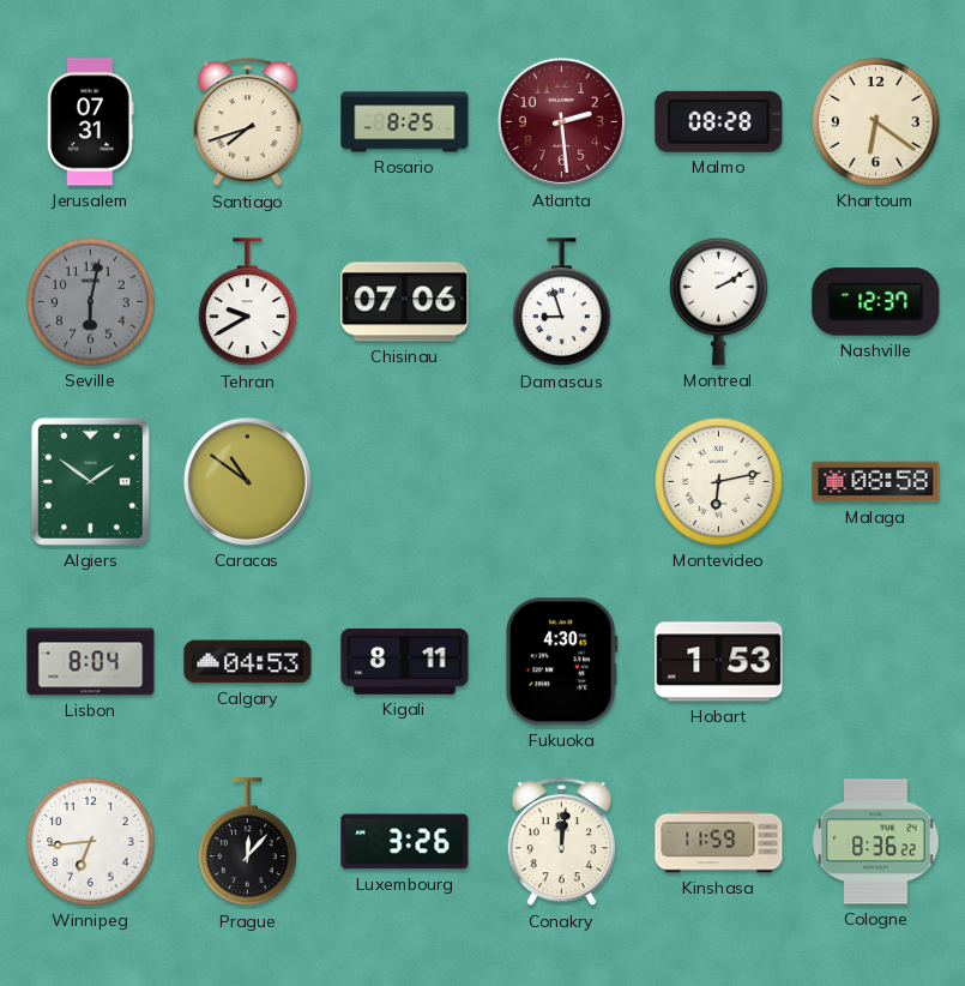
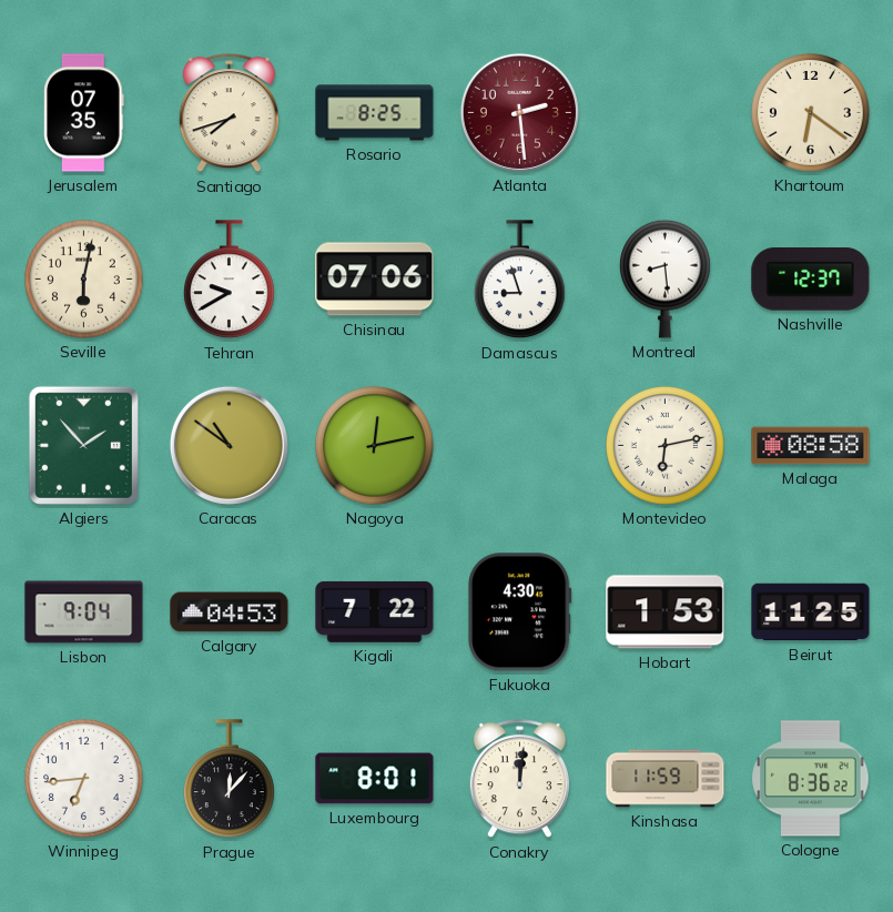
Jerusalem: 07:31 -> 07:35
Malmo: 08:28 -> none
Seville dial: grey -> cream
Montreal: 2:10 -> 8:29
Algiers: 1:51 -> 1:53
Nagoya: none -> 12:13
Lisbon: 8:04 -> 9:04
Kigali: 8:11 -> 7:22
Beirut: none -> 11:25
Luxembourg: 3:26 -> 8:01
